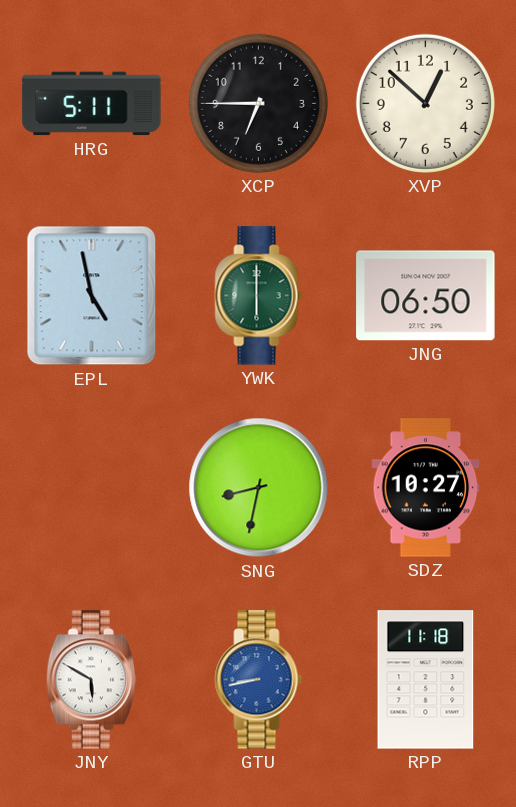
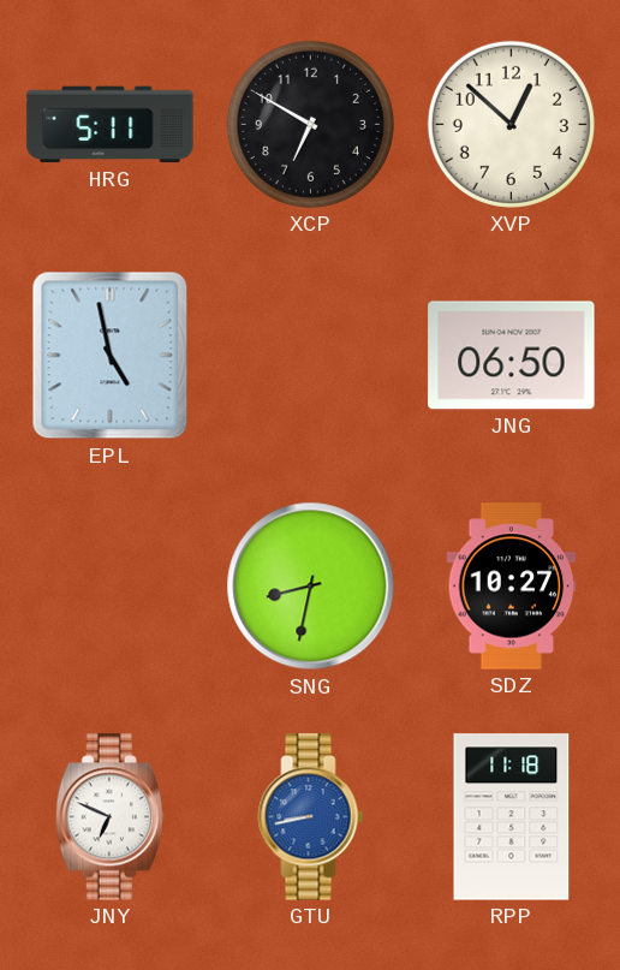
XCP: 6:45 -> 6:50
YWK: 6:00 -> none
JNY: 5:50 -> 6:49
